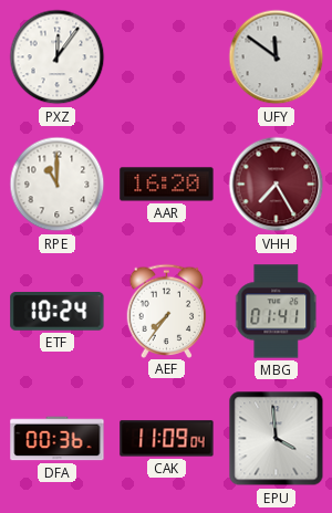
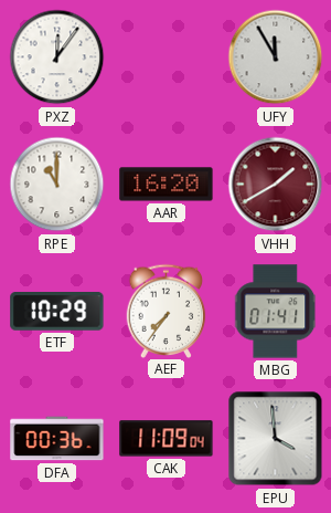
UFY: 11:51 -> 11:55
VHH: 7:25 -> 1:40
ETF: 10:24 -> 10:29
